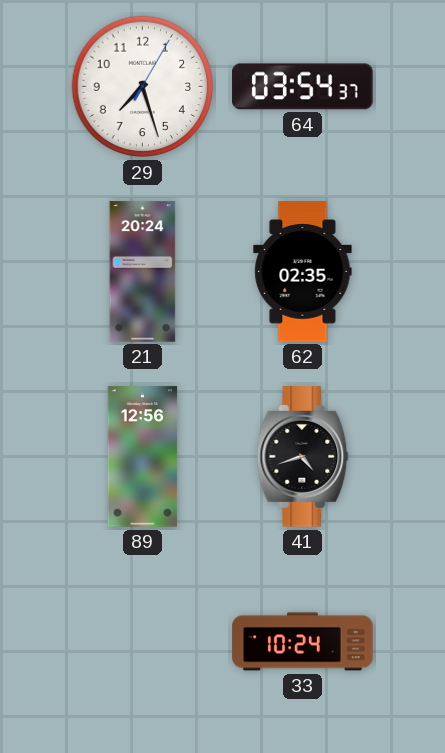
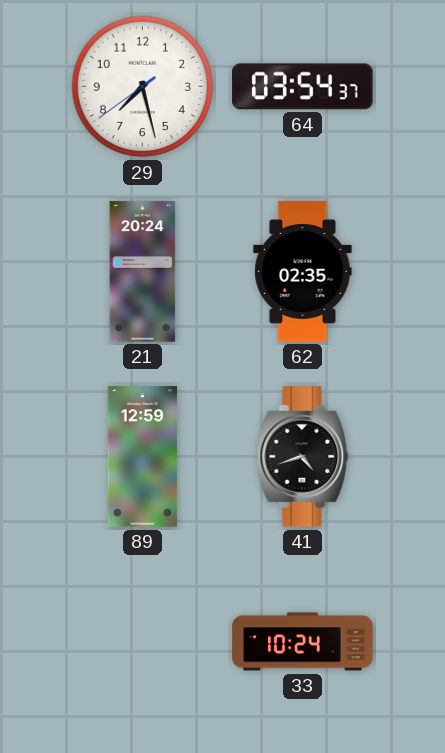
29: 7:27:05 -> 7:27:39
89: 12:56 -> 12:59
